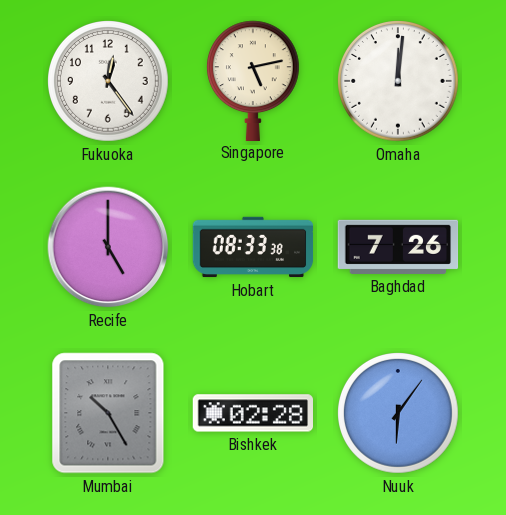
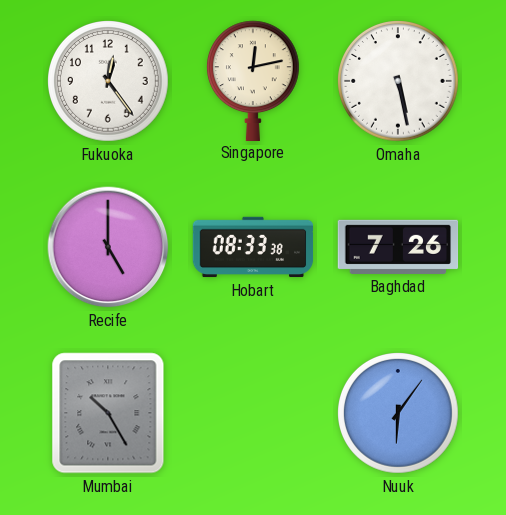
Singapore: 5:13 -> 12:13
Omaha: 12:01 -> 5:28
Bishkek: 02:28 -> none
